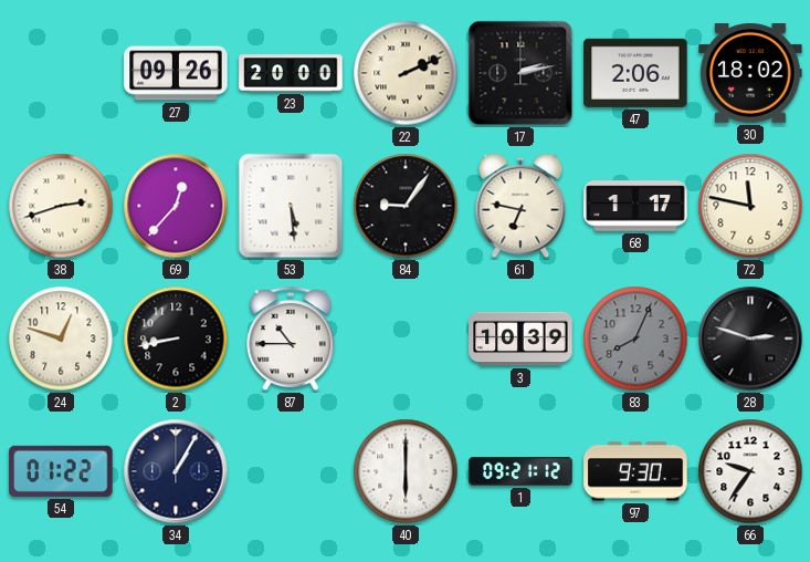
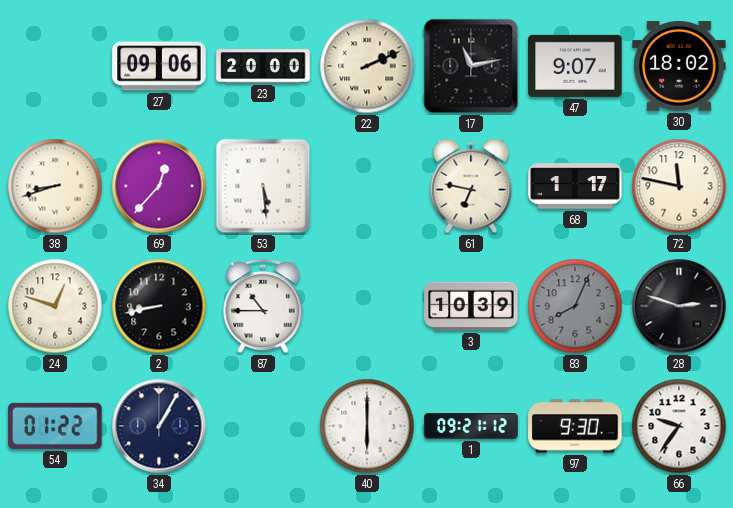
27: 09:26 -> 09:06
17: 2:13 -> 11:13
47: 2:06 -> 9:07
38: 2:42 -> 8:42
84: 9:06 -> none
